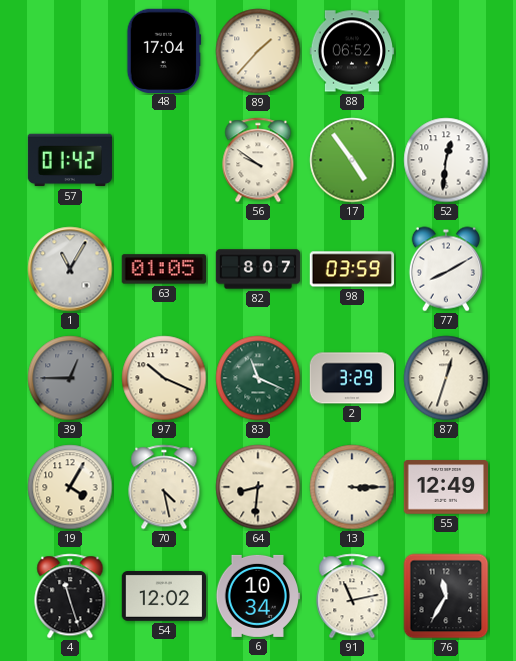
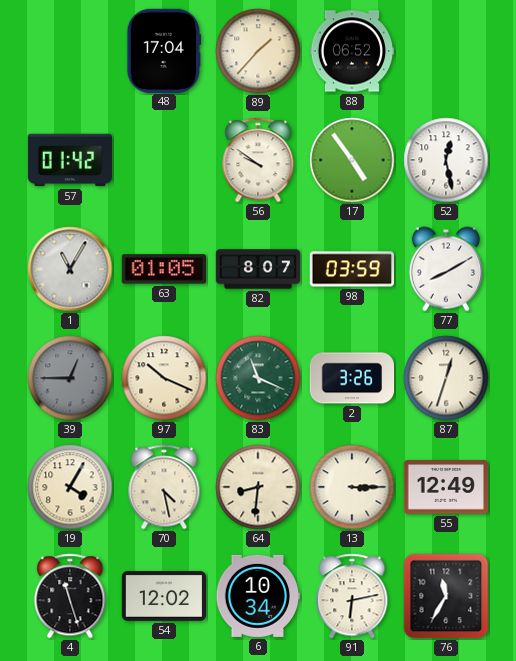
52: 12:31 -> 12:28
2: 3:29 -> 3:26
91: 11:13 -> 6:13
